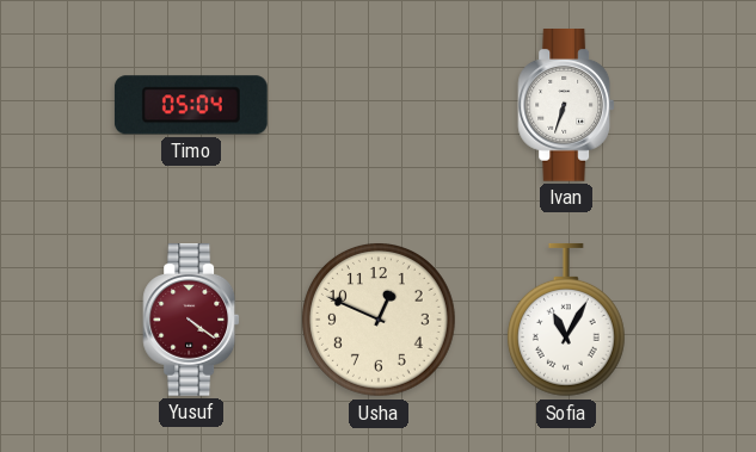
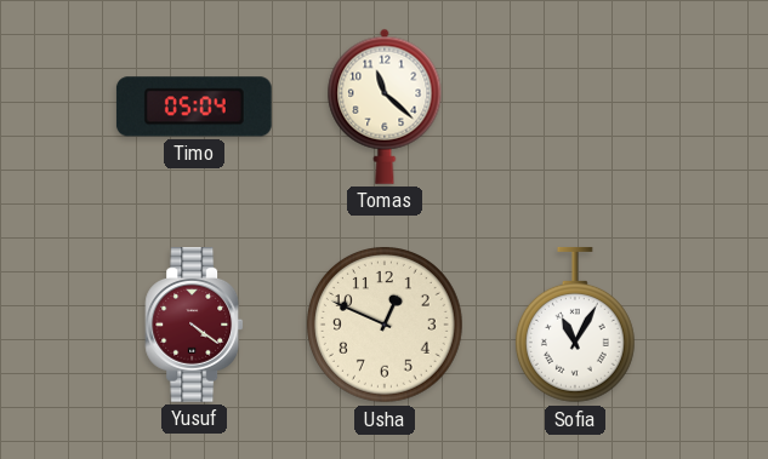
Tomas: none -> 11:22
Ivan: 6:33 -> none
